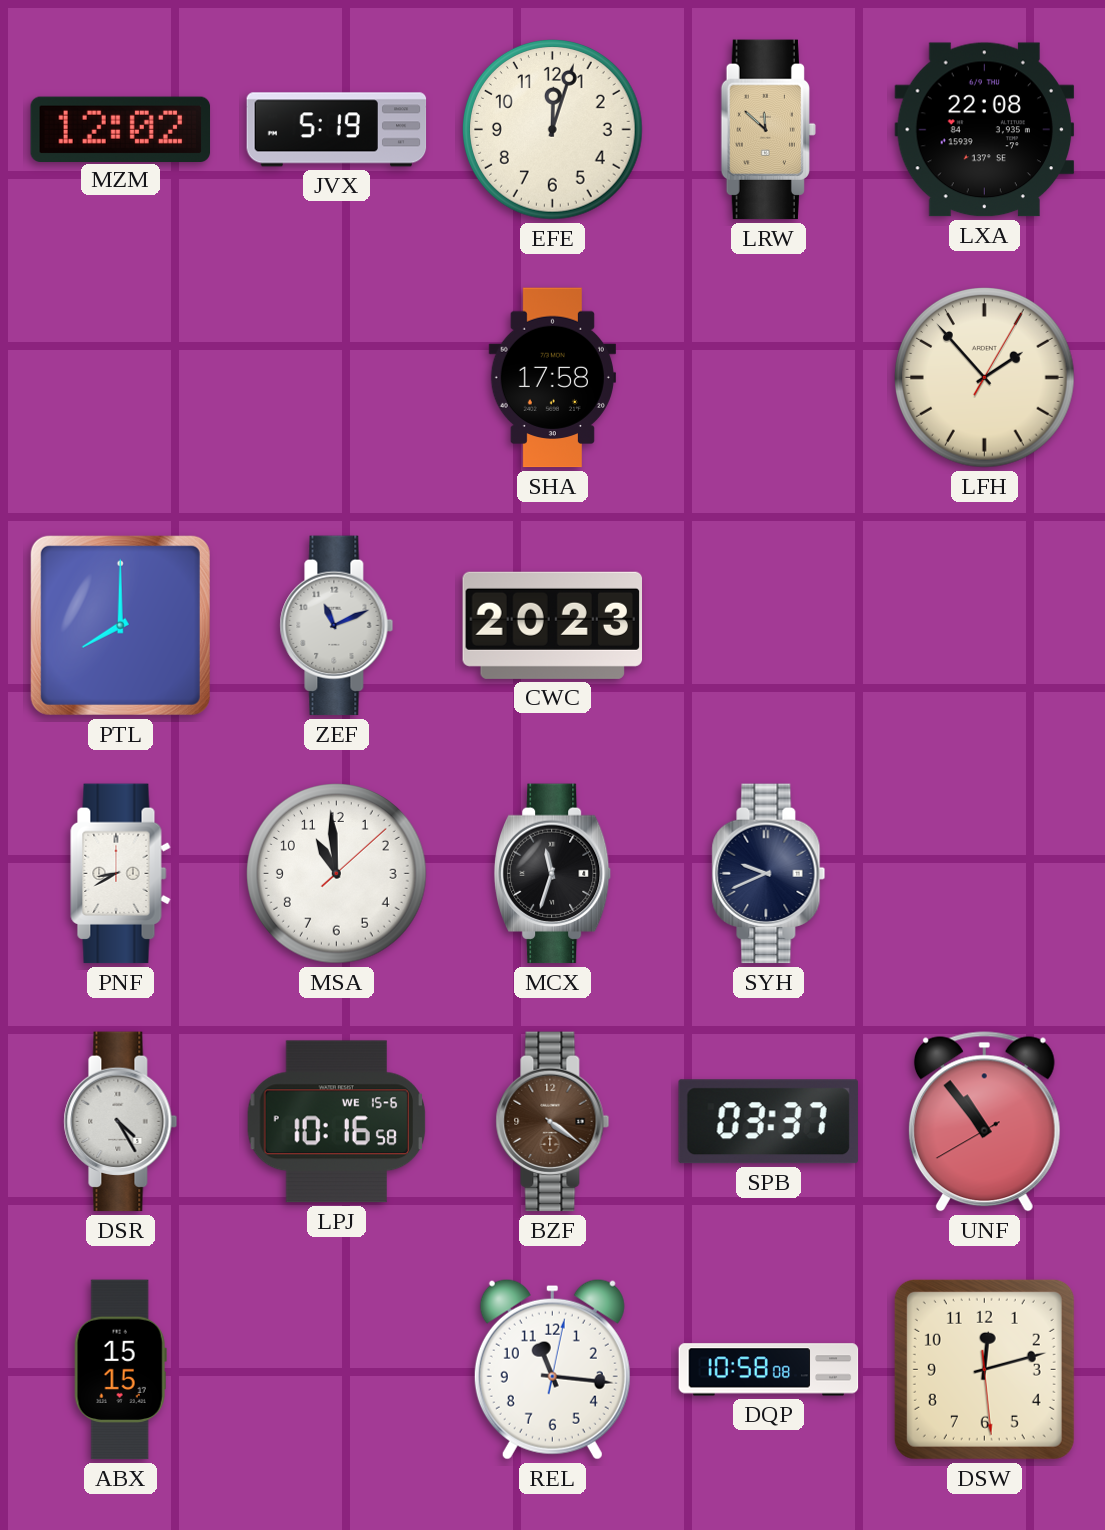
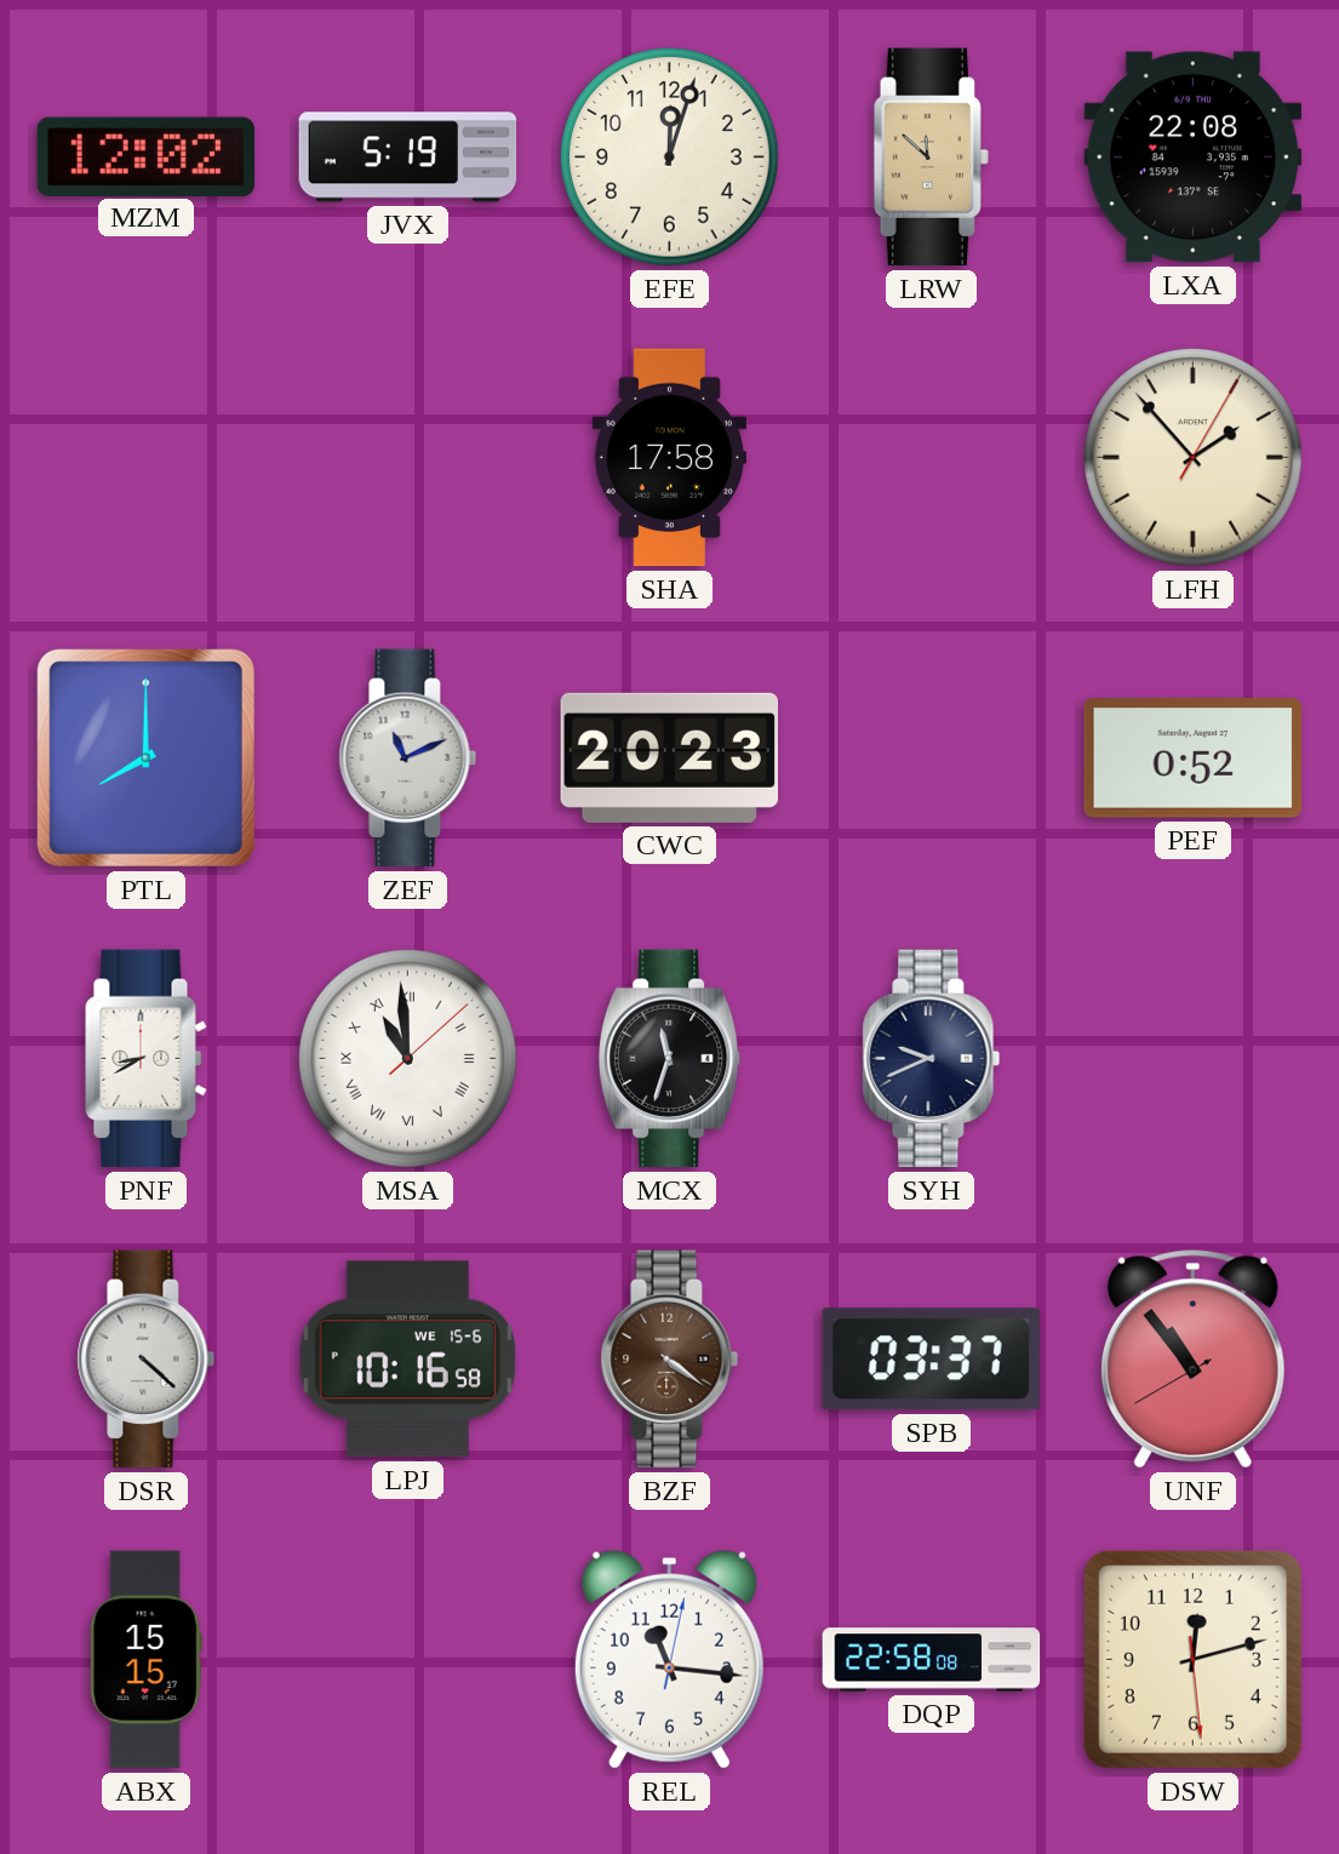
PEF: none -> 0:52
MSA numerals: Arabic -> Roman
DSR: 4:25 -> 4:22
DQP: 10:58 -> 22:58
